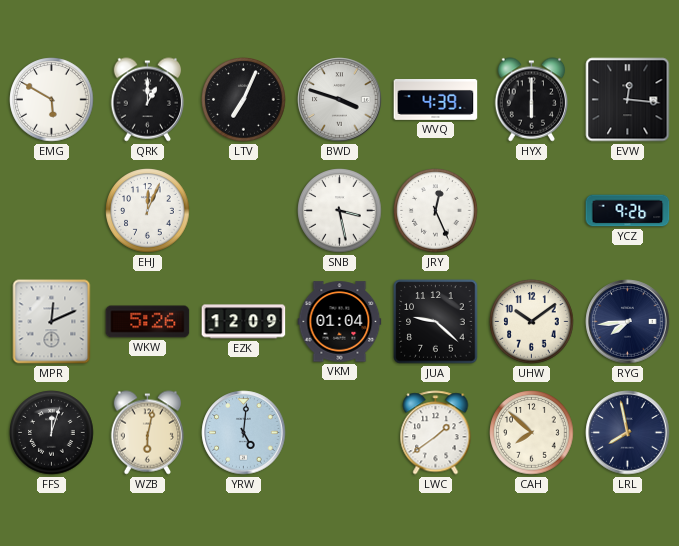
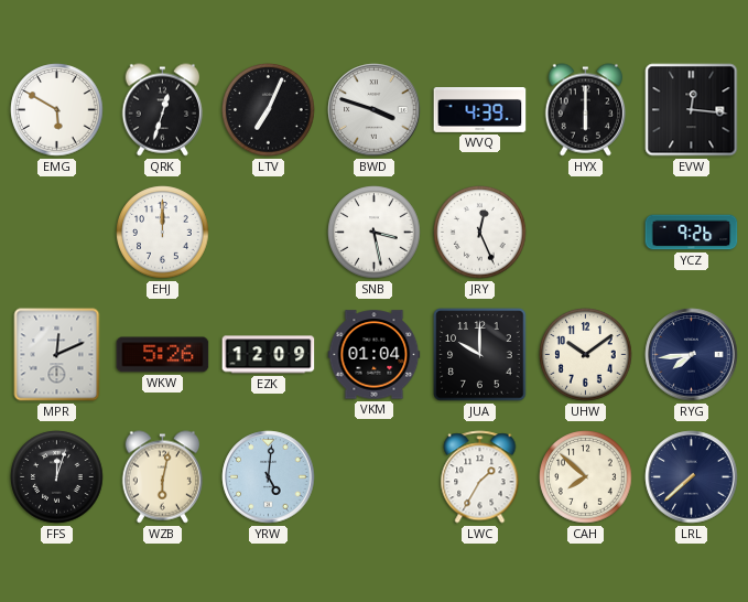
QRK: 1:00 -> 12:33
EHJ: 12:04 -> 12:00
JUA: 9:22 -> 10:00
LWC: 1:39 -> 1:35
LRL: 7:58 -> 7:38
